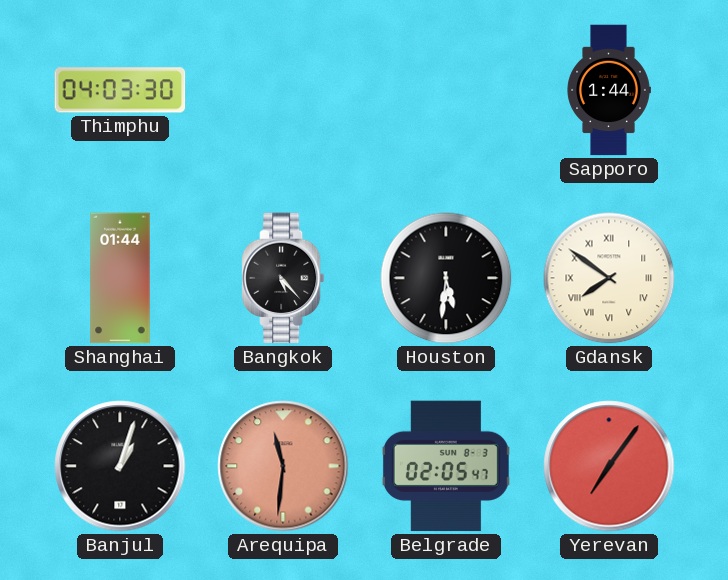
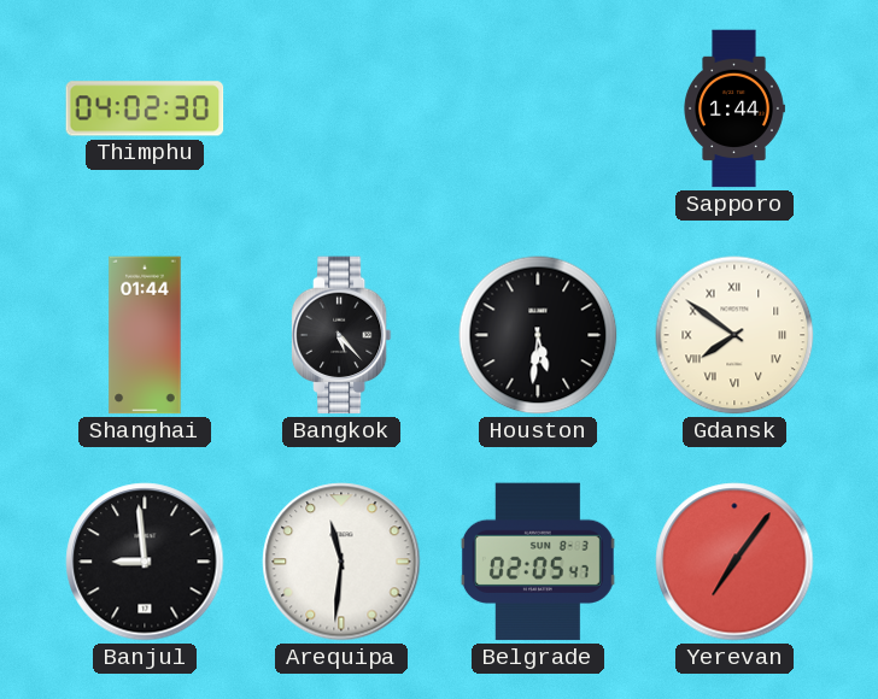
Thimphu: 04:03 -> 04:02
Banjul: 1:03 -> 8:59
Arequipa dial: salmon -> white
